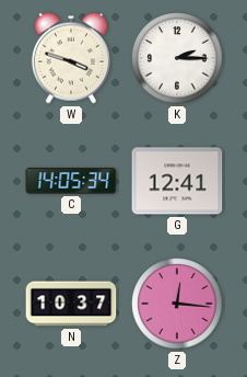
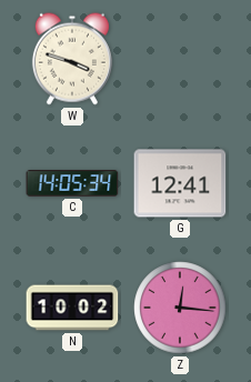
K: 2:15 -> none
N: 10:37 -> 10:02
